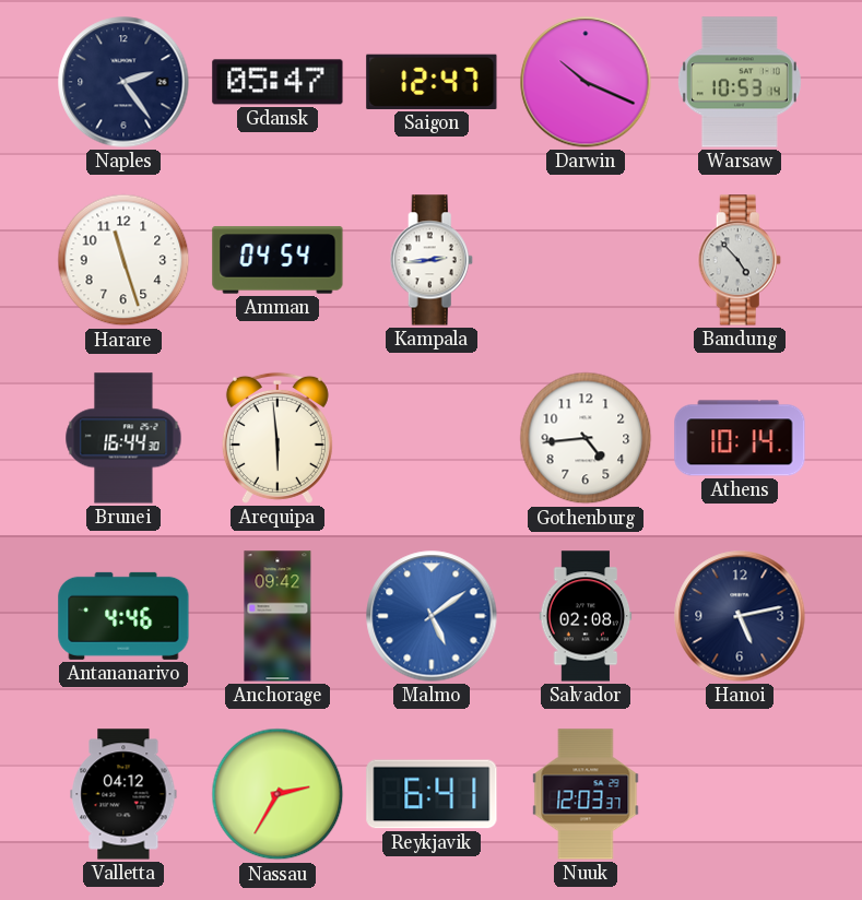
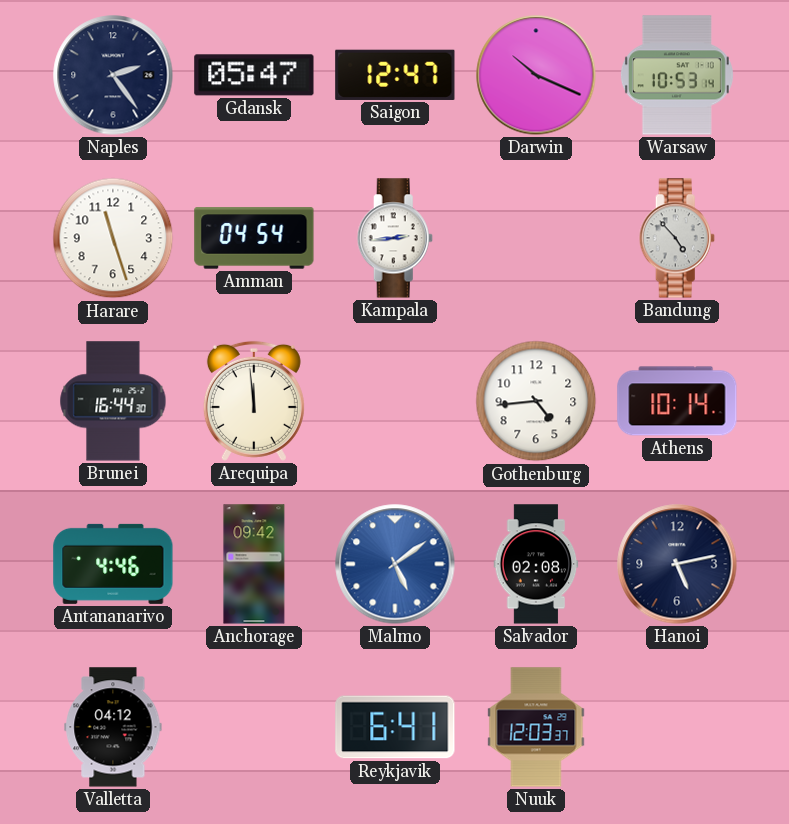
Arequipa: 5:59 -> 11:59
Nassau: 2:35 -> none
